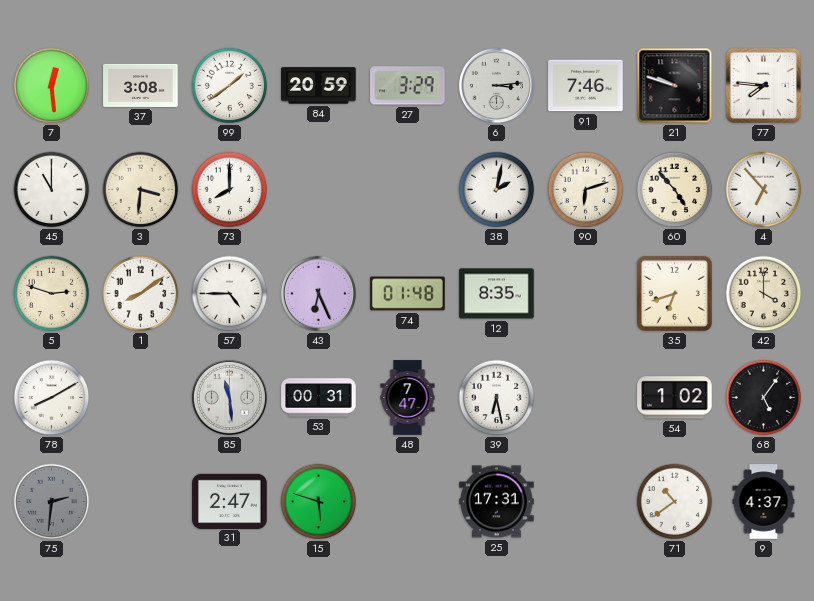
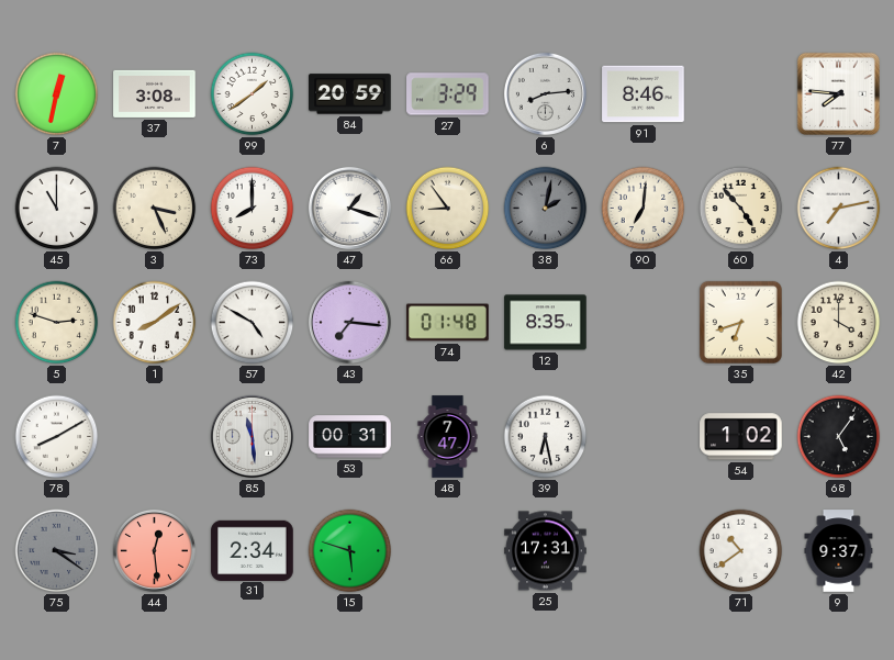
7: 12:29 -> 12:32
6: 3:14 -> 8:14
91: 7:46 -> 8:46
21: 9:48 -> none
3: 3:31 -> 3:26
47: none -> 1:18
66: none -> 8:54
38 dial: white -> grey
90: 6:12 -> 7:01
4: 6:53 -> 7:13
57: 4:45 -> 4:50
43: 6:26 -> 7:16
75: 2:31 -> 3:21
44: none -> 12:29
31: 2:47 -> 2:34
9: 4:37 -> 9:37
